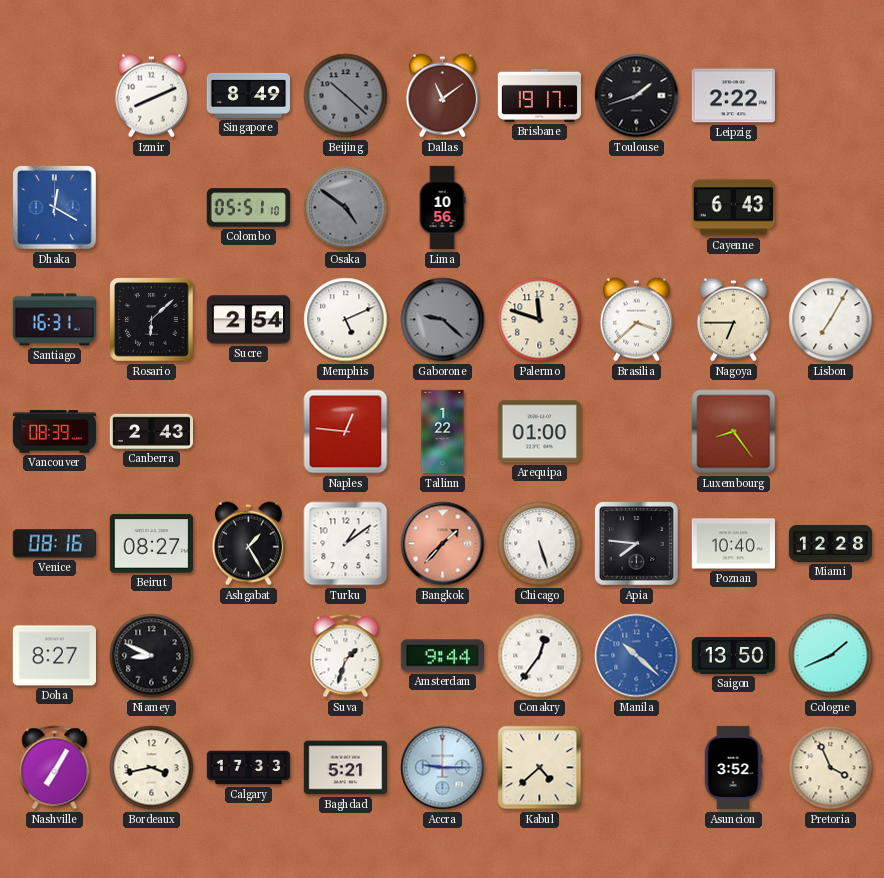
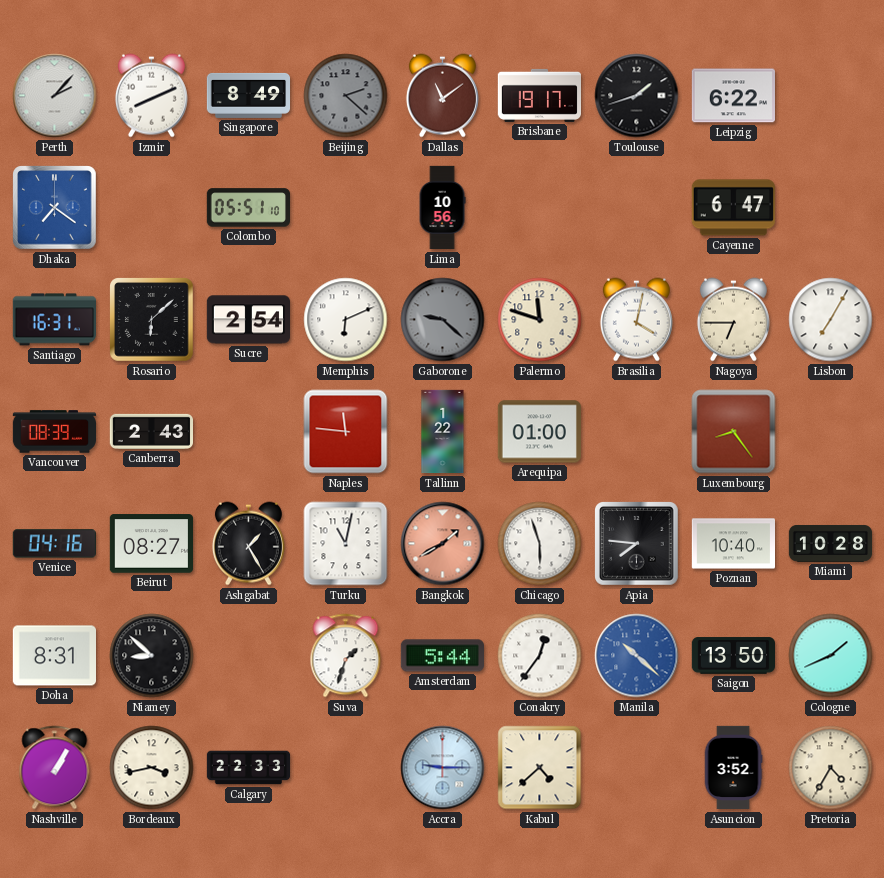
Perth: none -> 2:07
Beijing: 10:22 -> 2:22
Leipzig: 2:22 -> 6:22
Dhaka: 12:20 -> 7:21
Osaka: 4:51 -> none
Cayenne: 6:43 -> 6:47
Memphis: 5:11 -> 6:11
Brasilia: 3:38 -> 4:02
Naples: 12:46 -> 11:46
Venice: 08:16 -> 04:16
Turku: 1:09 -> 11:02
Bangkok: 1:37 -> 1:40
Chicago: 5:27 -> 5:57
Miami: 12:28 -> 10:28
Doha: 8:27 -> 8:31
Niamey: 8:49 -> 8:52
Amsterdam: 9:44 -> 5:44
Nashville: 7:05 -> 1:05
Calgary: 17:33 -> 22:33
Baghdad: 5:21 -> none
Pretoria: 3:56 -> 4:35
